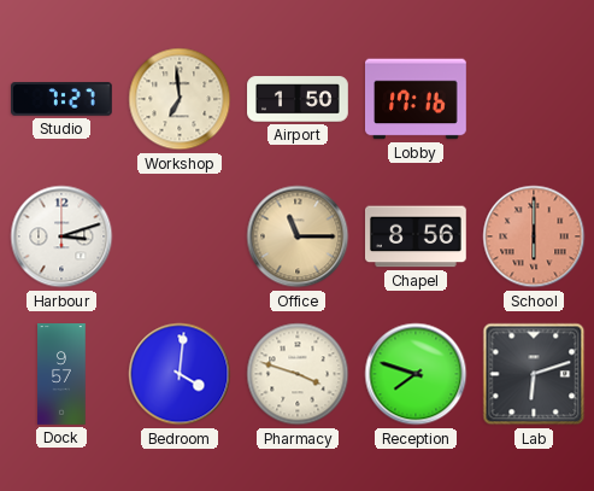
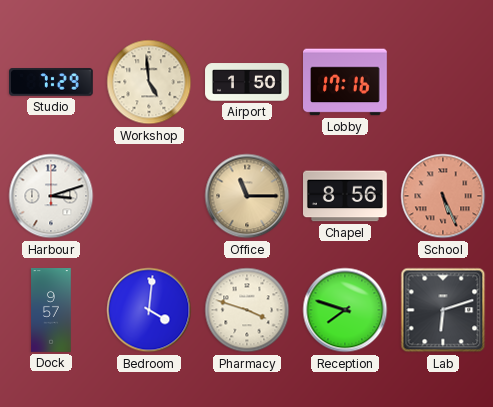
Studio: 7:27 -> 7:29
Workshop: 6:59 -> 4:59
School: 6:00 -> 5:26
